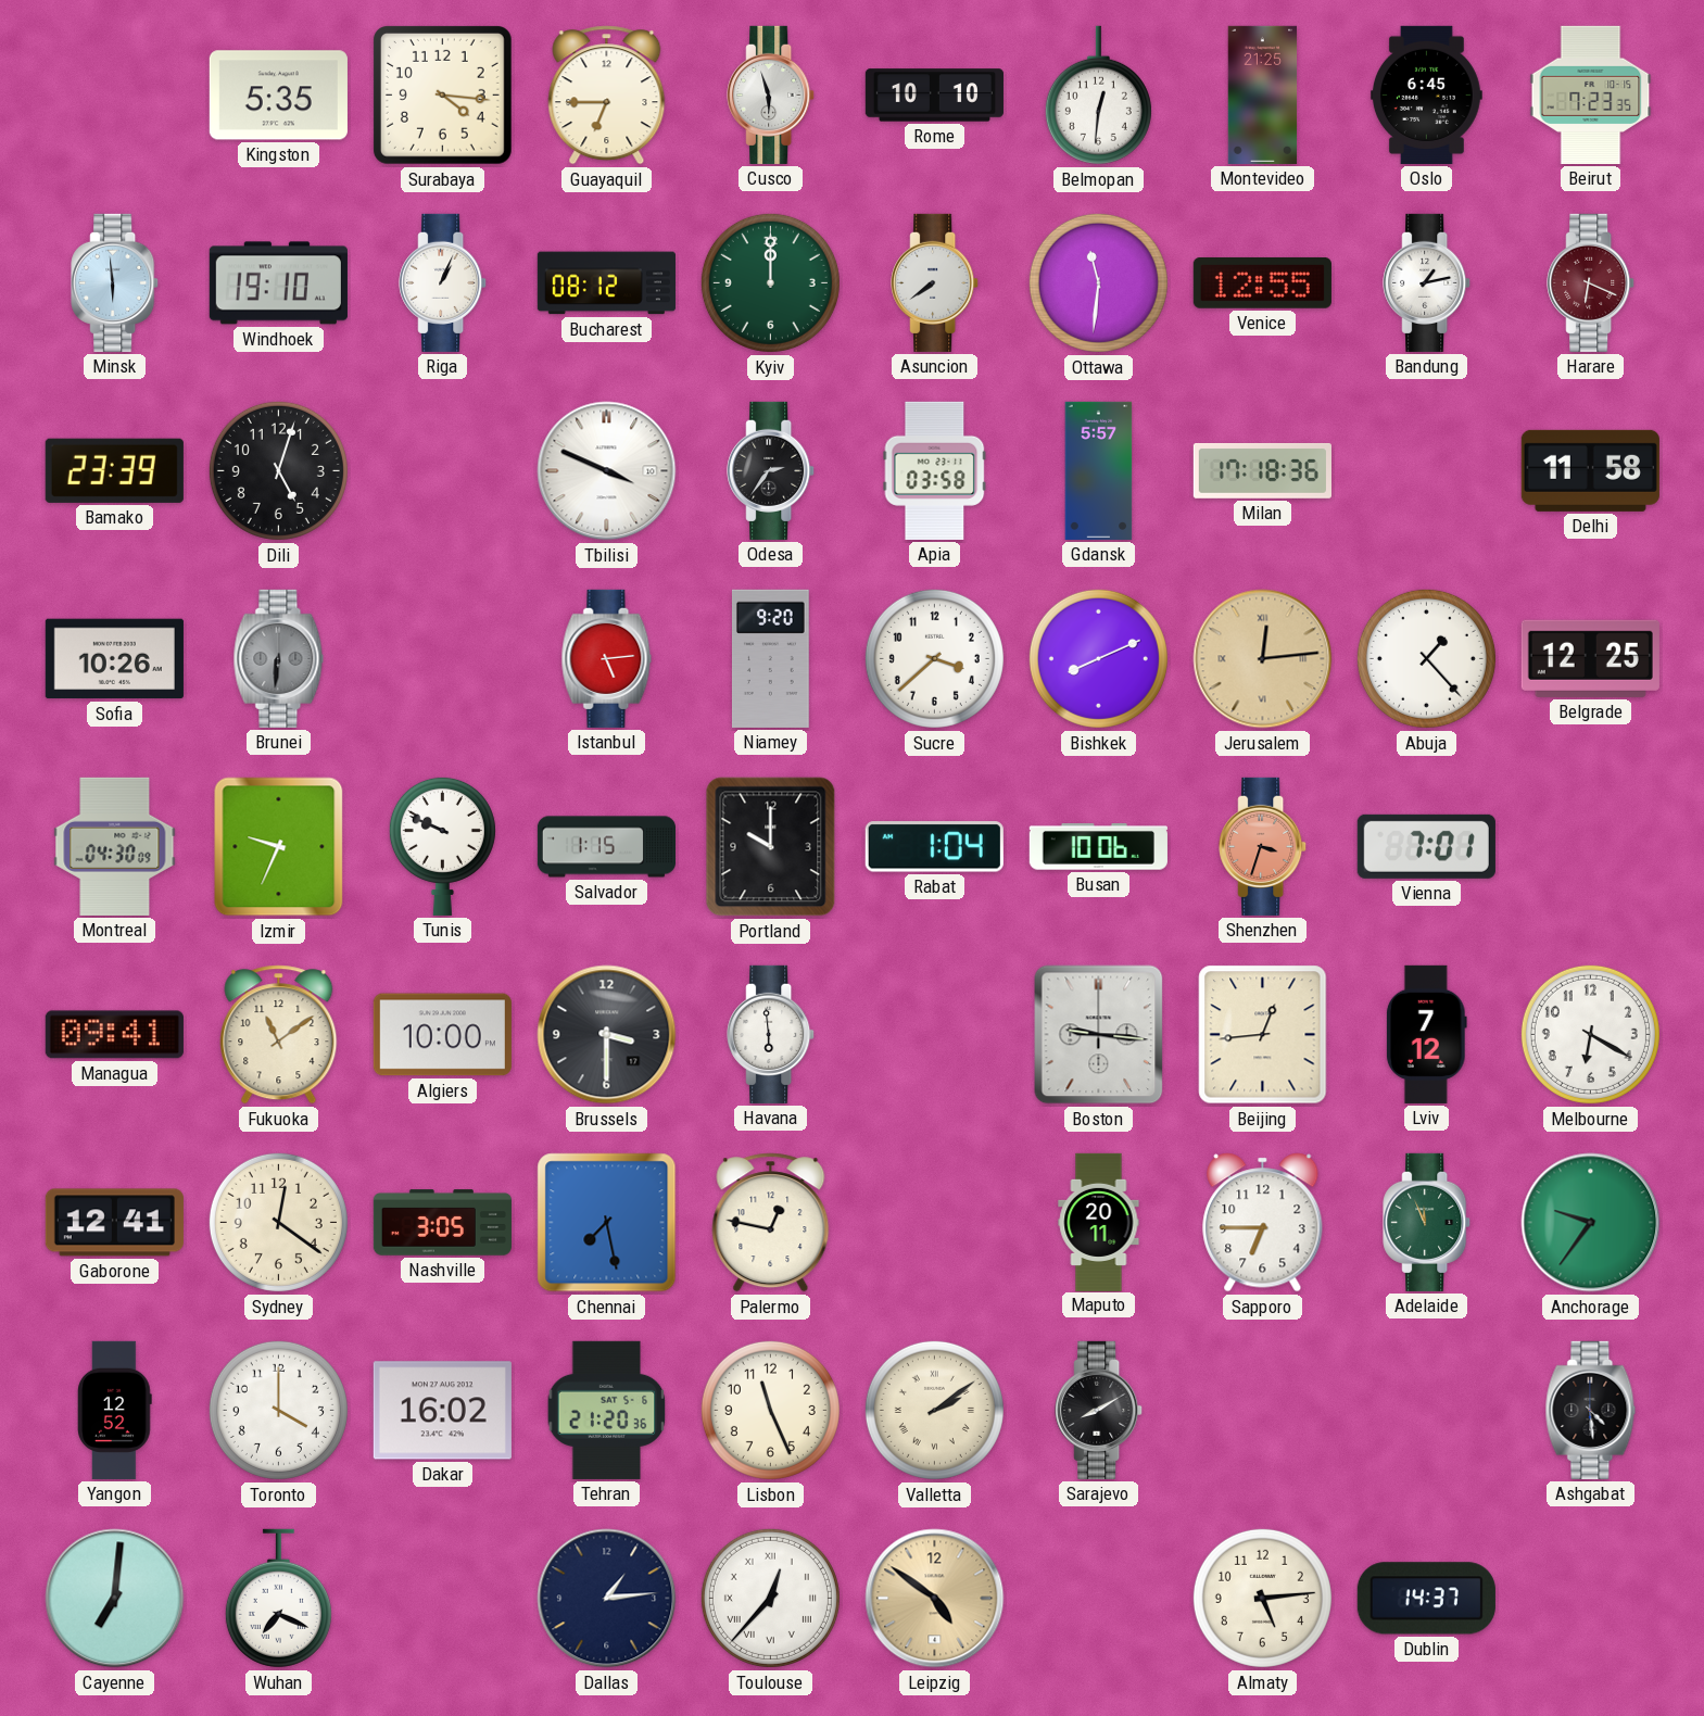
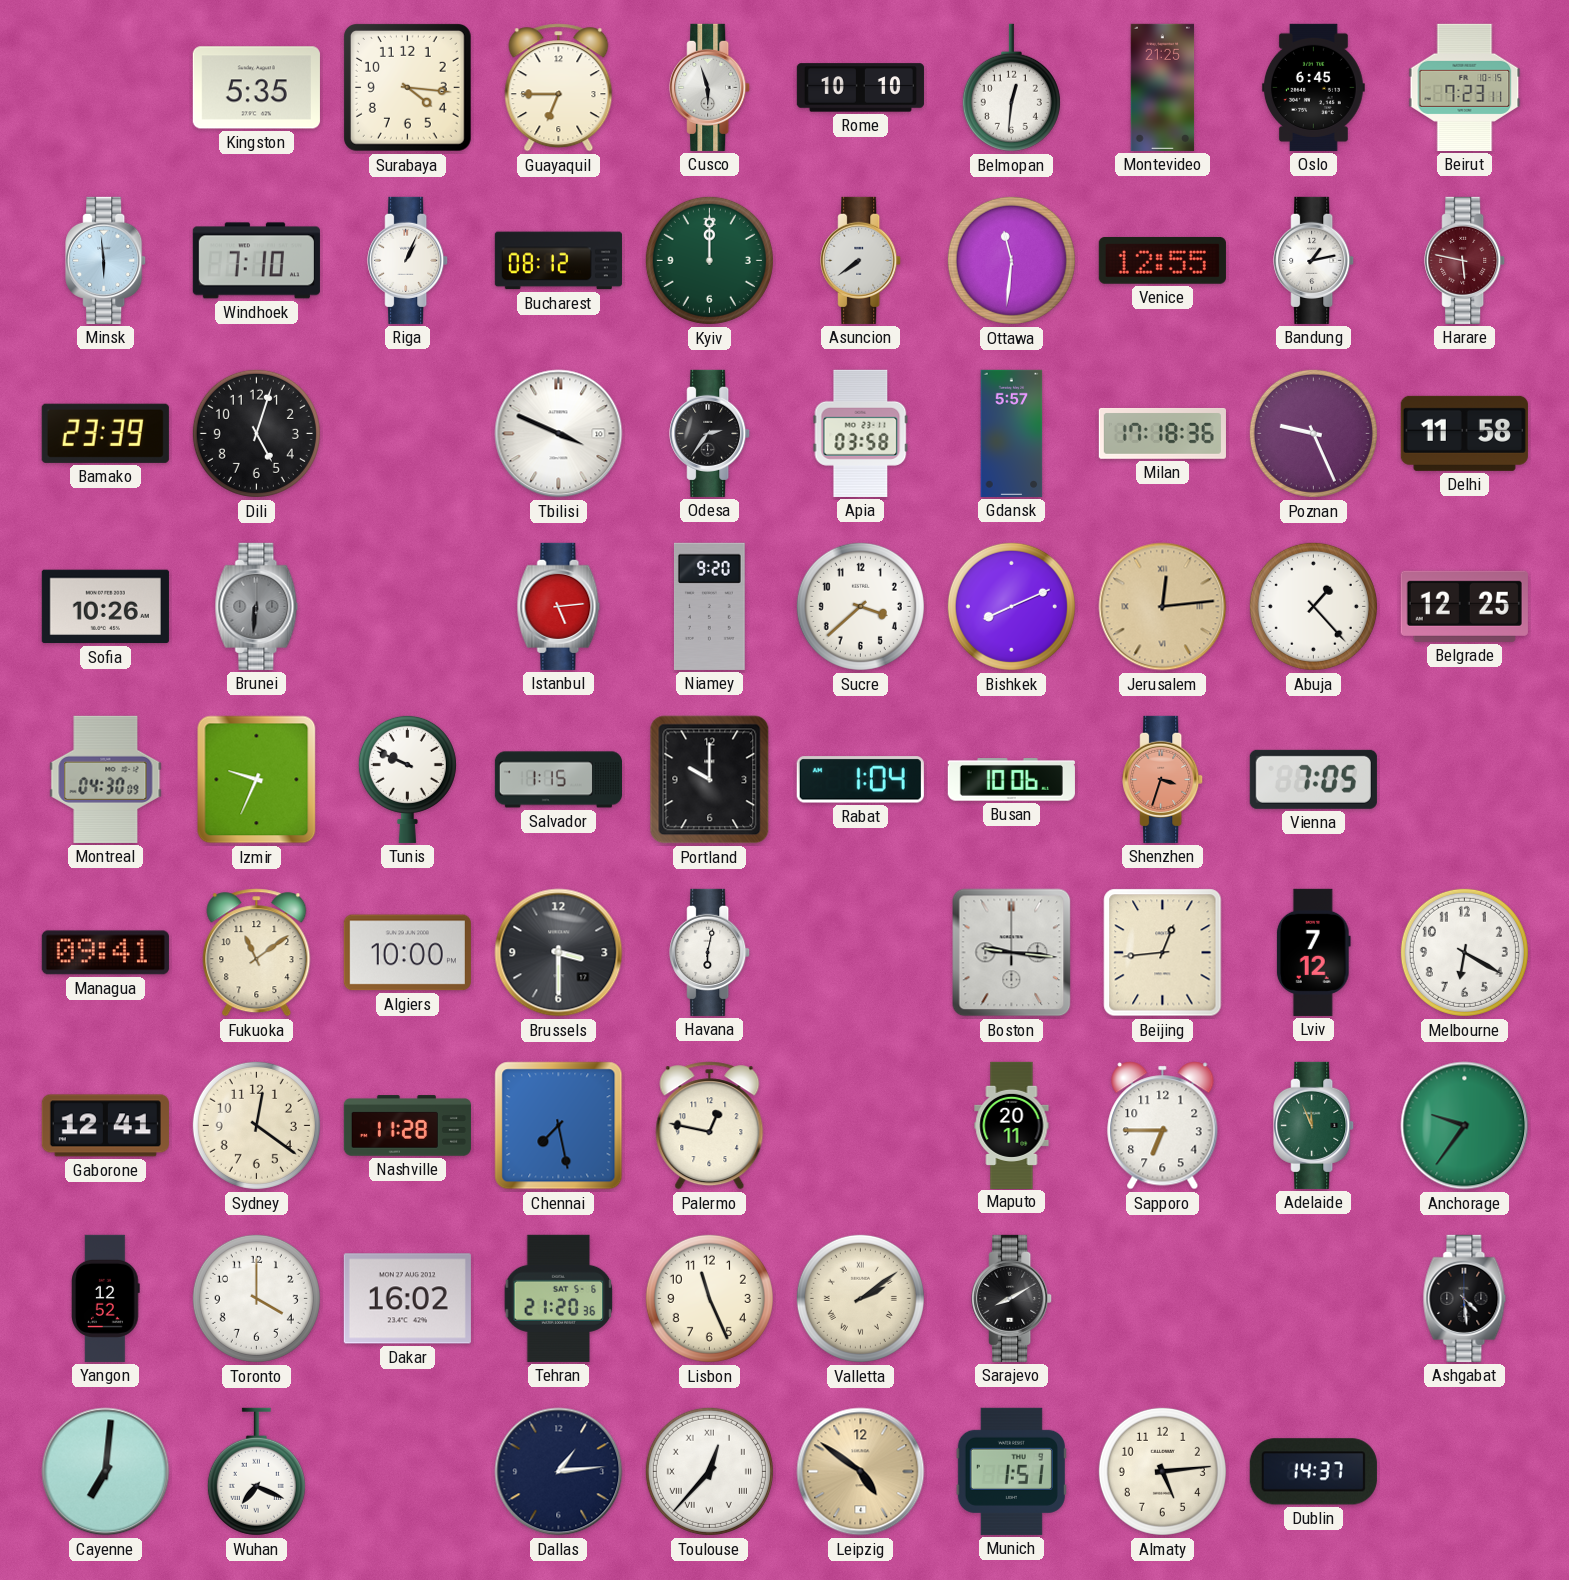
Beirut: 7:23:35 -> 7:23:11
Windhoek: 19:10 -> 7:10
Harare: 6:19 -> 5:47
Poznan: none -> 9:26
Vienna: 7:01 -> 7:05
Havana: 5:59 -> 6:02
Nashville: 3:05 -> 11:28
Munich: none -> 1:51
